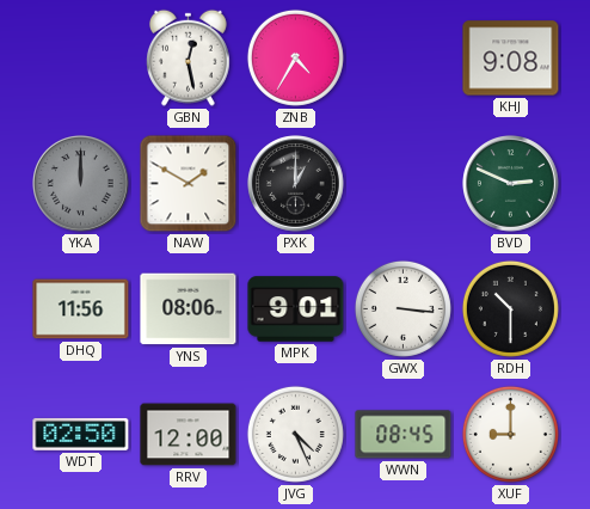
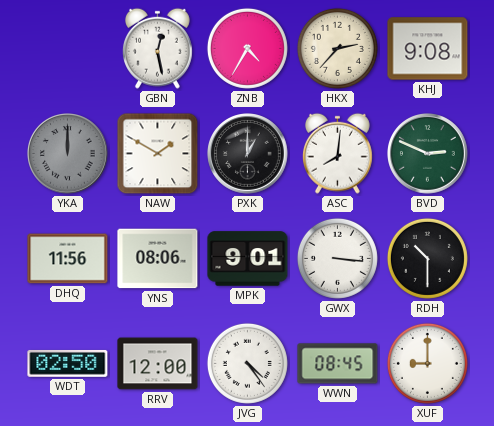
HKX: none -> 2:37
ASC: none -> 8:01
JVG: 4:26 -> 4:24
